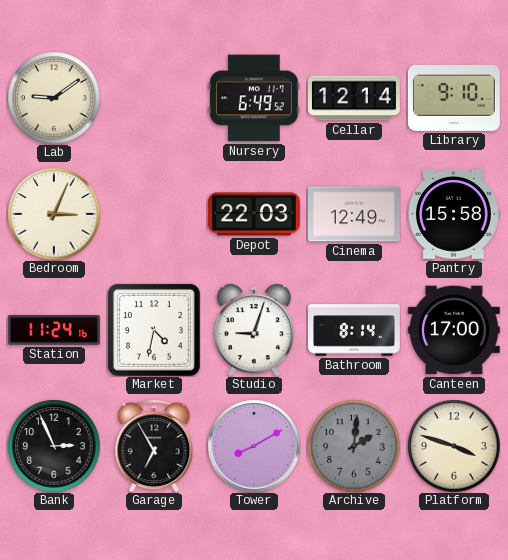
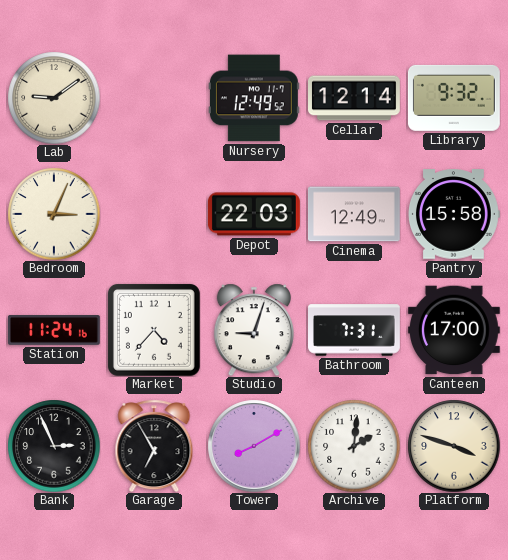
Nursery: 6:49 -> 12:49
Library: 9:10 -> 9:32
Market: 4:32 -> 4:37
Bathroom: 8:14 -> 7:31
Archive dial: grey -> white
